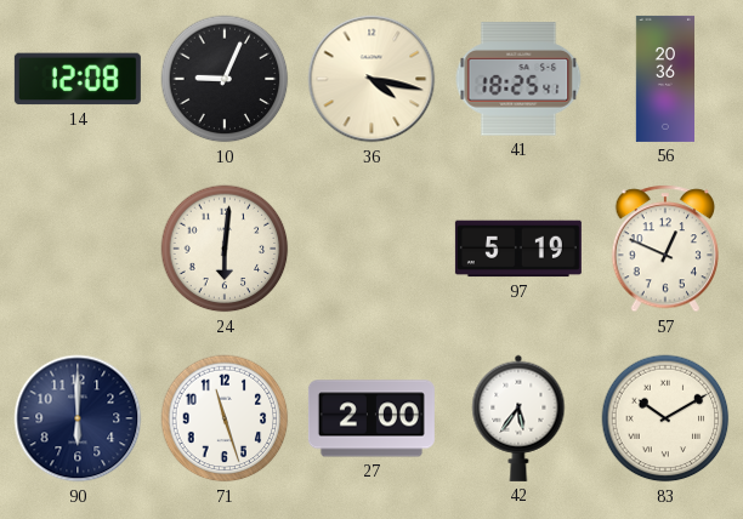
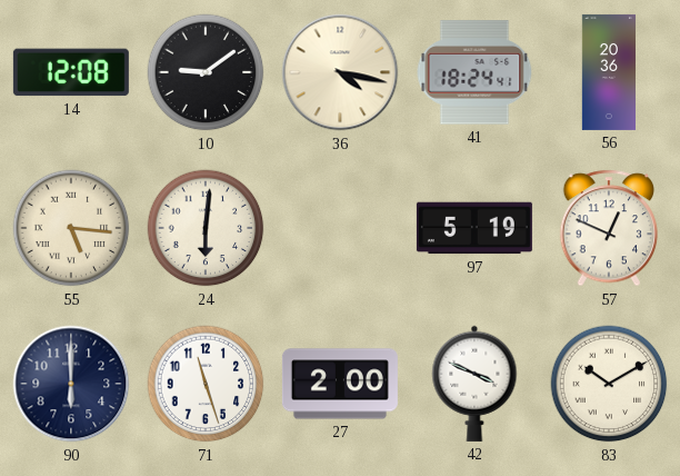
10: 9:04 -> 9:09
41: 18:25 -> 18:24
55: none -> 5:16
42: 5:36 -> 3:49
